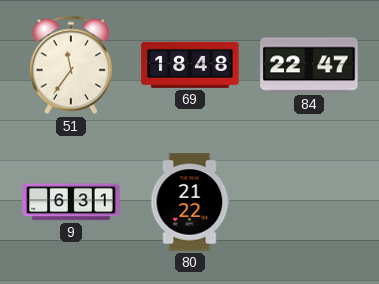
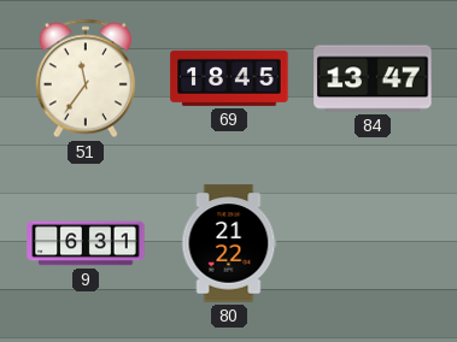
69: 18:48 -> 18:45
84: 22:47 -> 13:47
